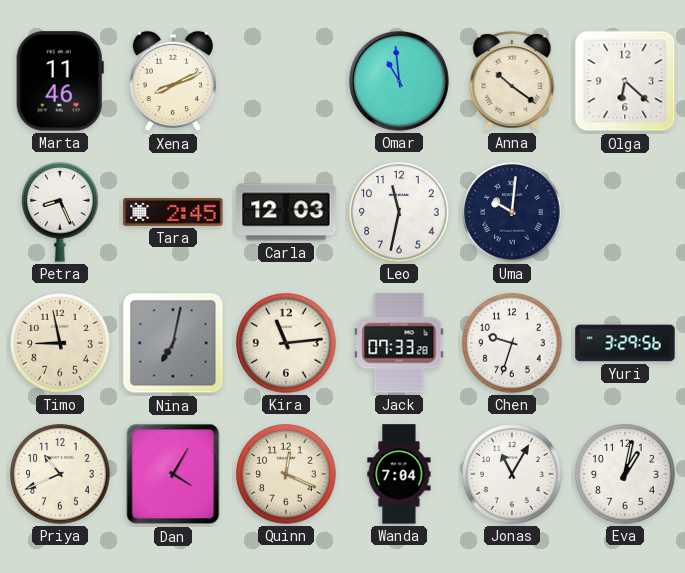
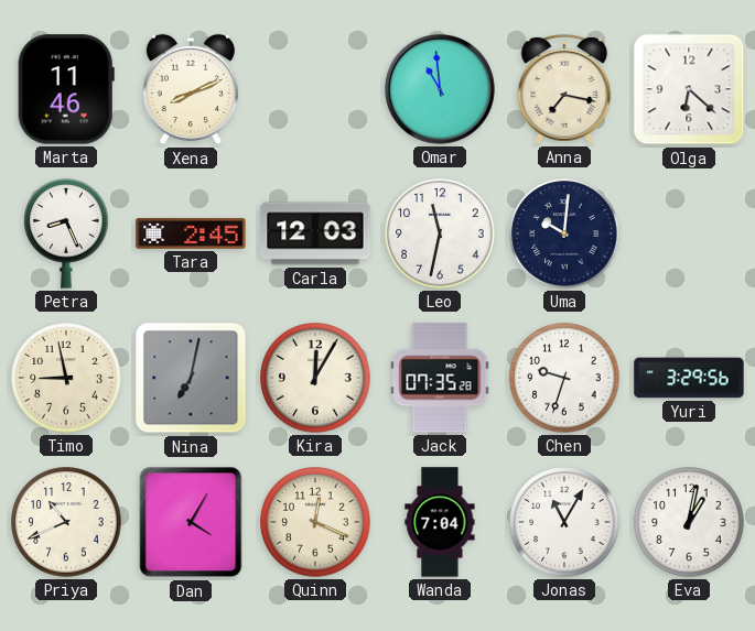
Anna: 10:21 -> 7:17
Kira: 11:14 -> 12:05
Jack: 07:33 -> 07:35
